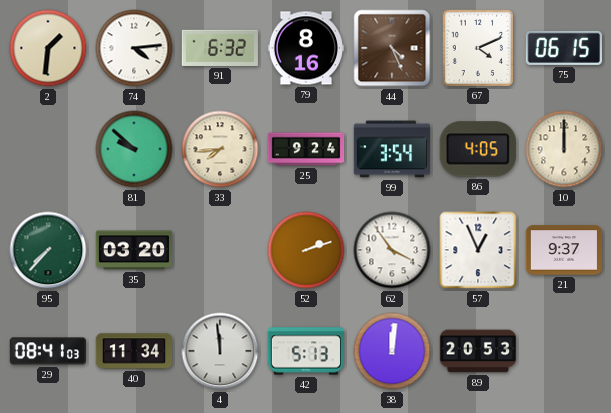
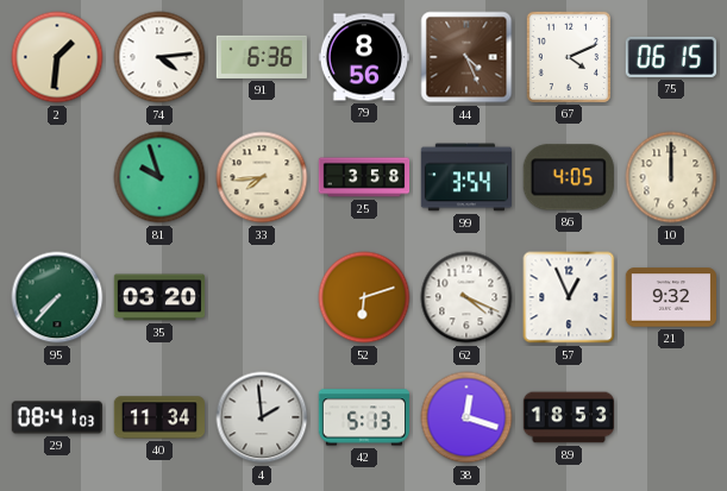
91: 6:32 -> 6:36
79: 8:16 -> 8:56
81: 9:52 -> 9:57
25: 9:24 -> 3:58
52: 2:12 -> 6:12
62: 3:54 -> 4:19
21: 9:37 -> 9:32
4: 11:59 -> 1:59
38: 12:01 -> 12:18
89: 20:53 -> 18:53
